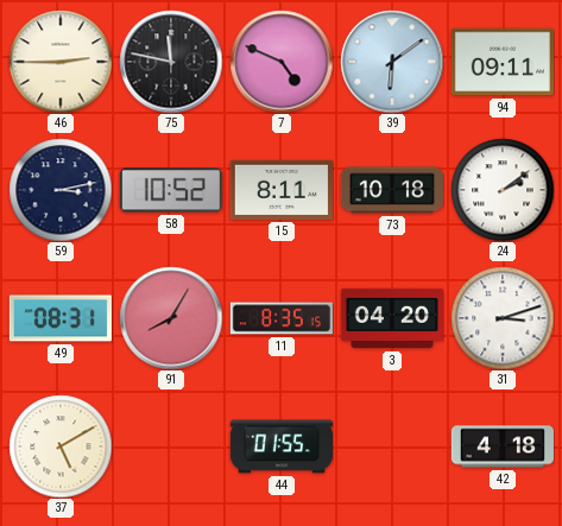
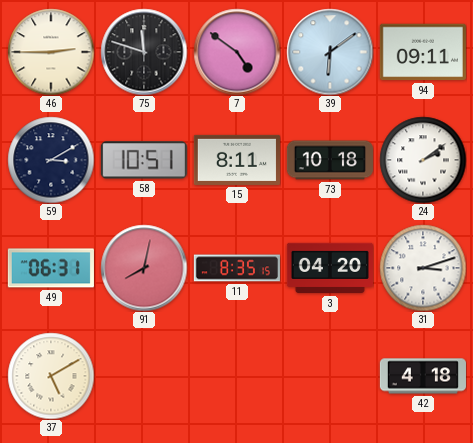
75: 11:47 -> 11:48
7: 4:49 -> 4:51
59: 3:13 -> 3:10
58: 10:52 -> 10:51
49: 08:31 -> 06:31
91: 8:05 -> 8:02
44: 01:55 -> none
